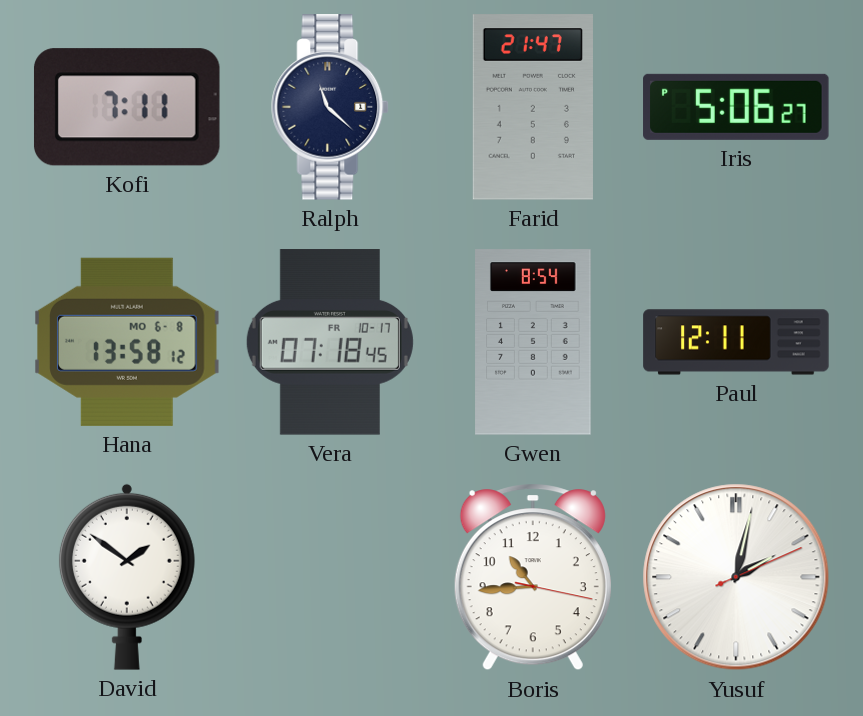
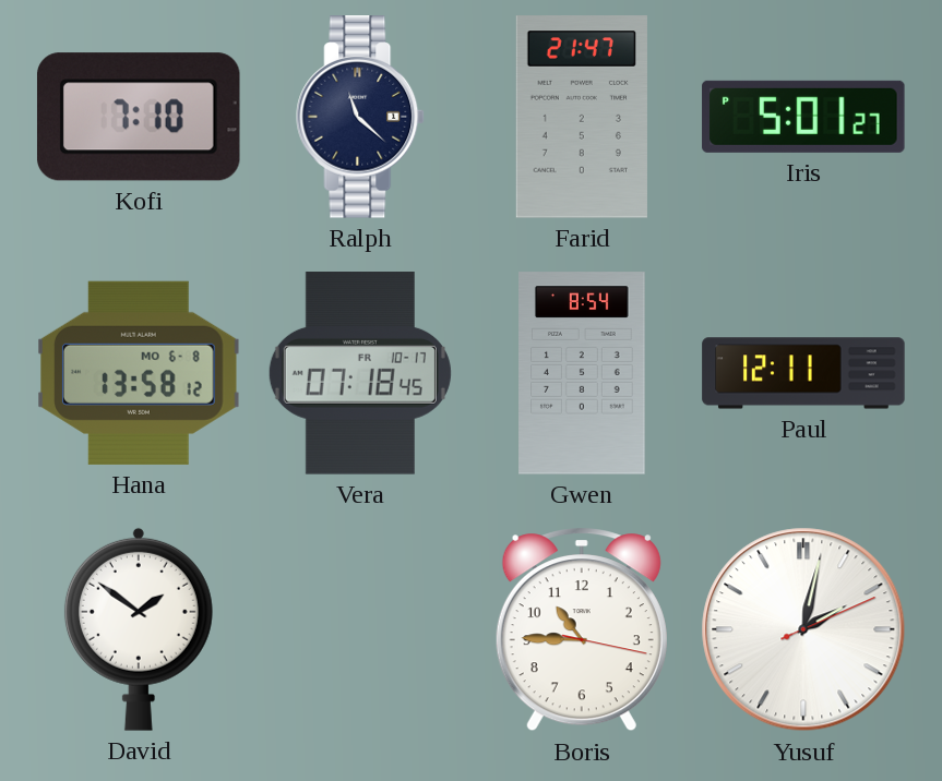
Kofi: 7:11 -> 7:10
Iris: 5:06 -> 5:01
Boris: 10:44 -> 10:45
